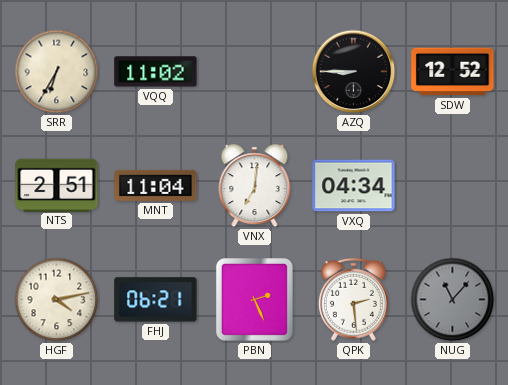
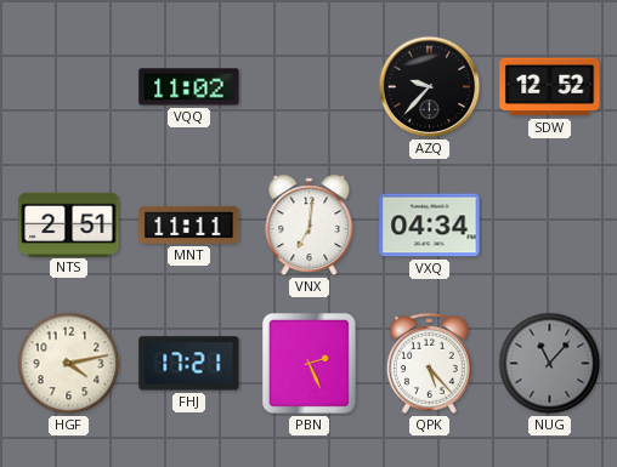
SRR: 6:35 -> none
AZQ: 8:45 -> 9:37
MNT: 11:04 -> 11:11
FHJ: 06:21 -> 17:21
QPK: 2:29 -> 5:23
